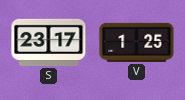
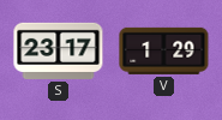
V: 1:25 -> 1:29
